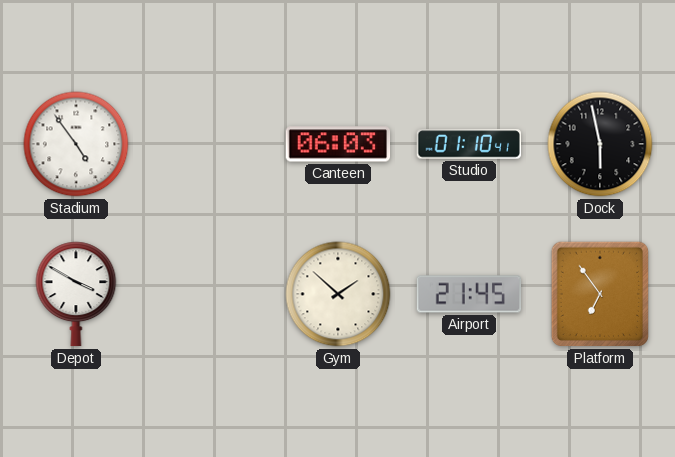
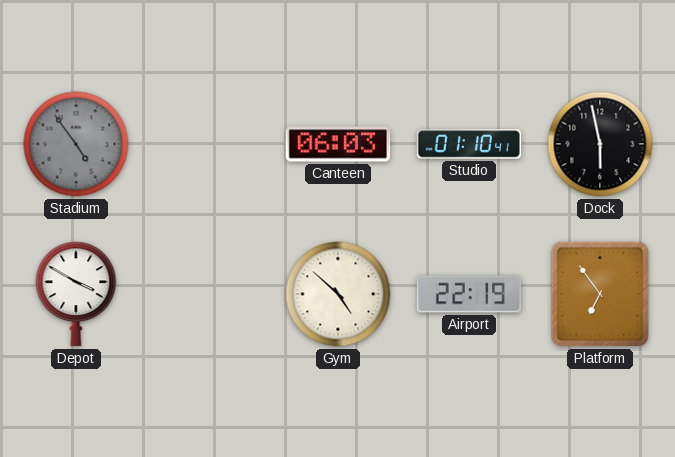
Stadium dial: white -> grey
Gym: 1:52 -> 4:52
Airport: 21:45 -> 22:19
